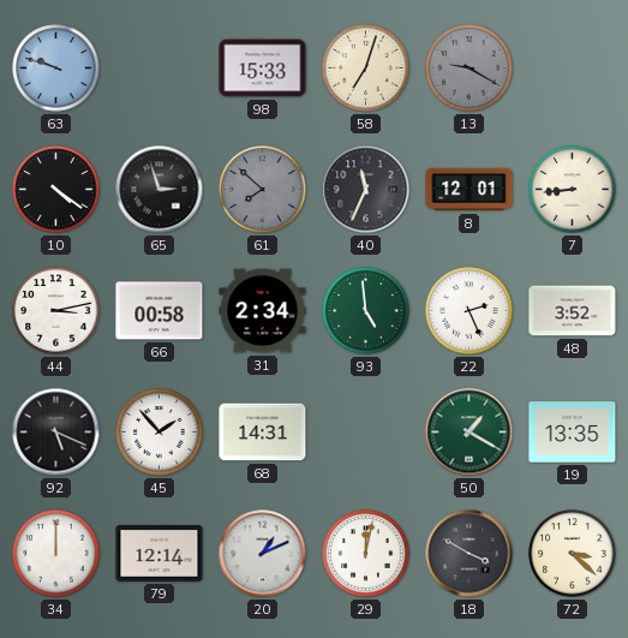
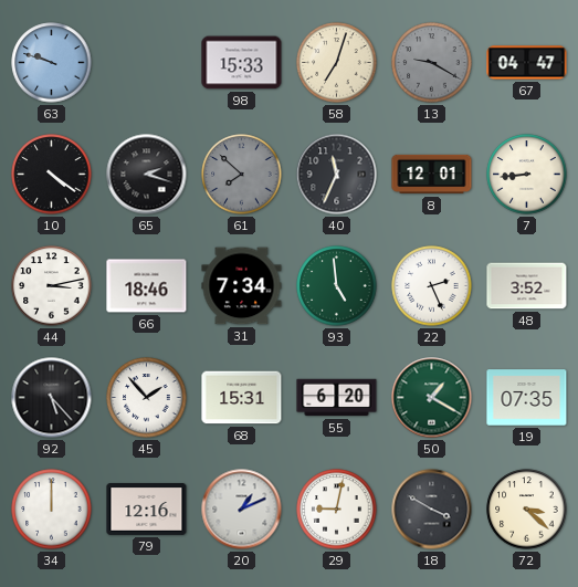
67: none -> 04:47
65: 2:57 -> 2:18
66: 00:58 -> 18:46
31: 2:34 -> 7:34
92: 5:19 -> 5:23
68: 14:31 -> 15:31
55: none -> 6:20
19: 13:35 -> 07:35
79: 12:14 -> 12:16
29: 12:02 -> 9:02
